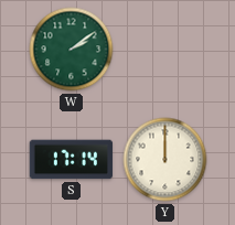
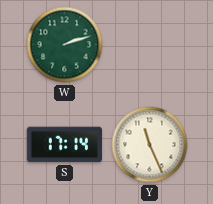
W: 2:09 -> 2:12
Y: 12:00 -> 11:26
